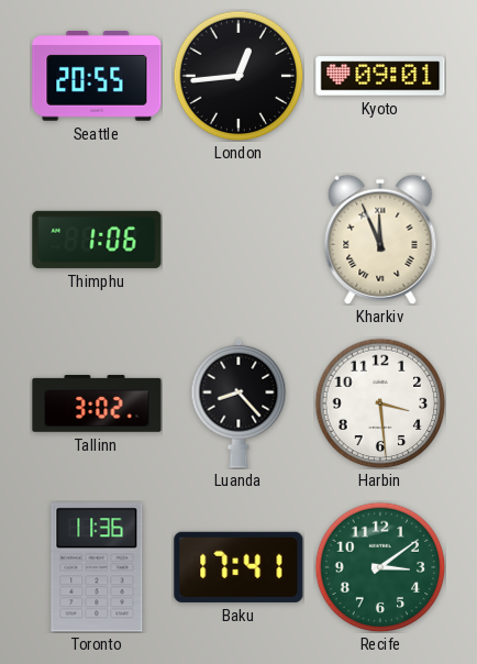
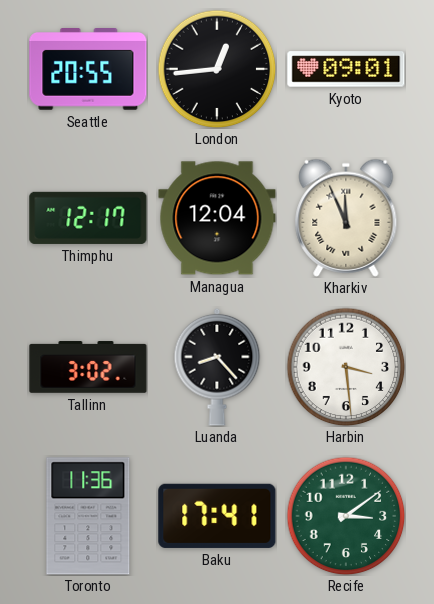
Thimphu: 1:06 -> 12:17
Managua: none -> 12:04
